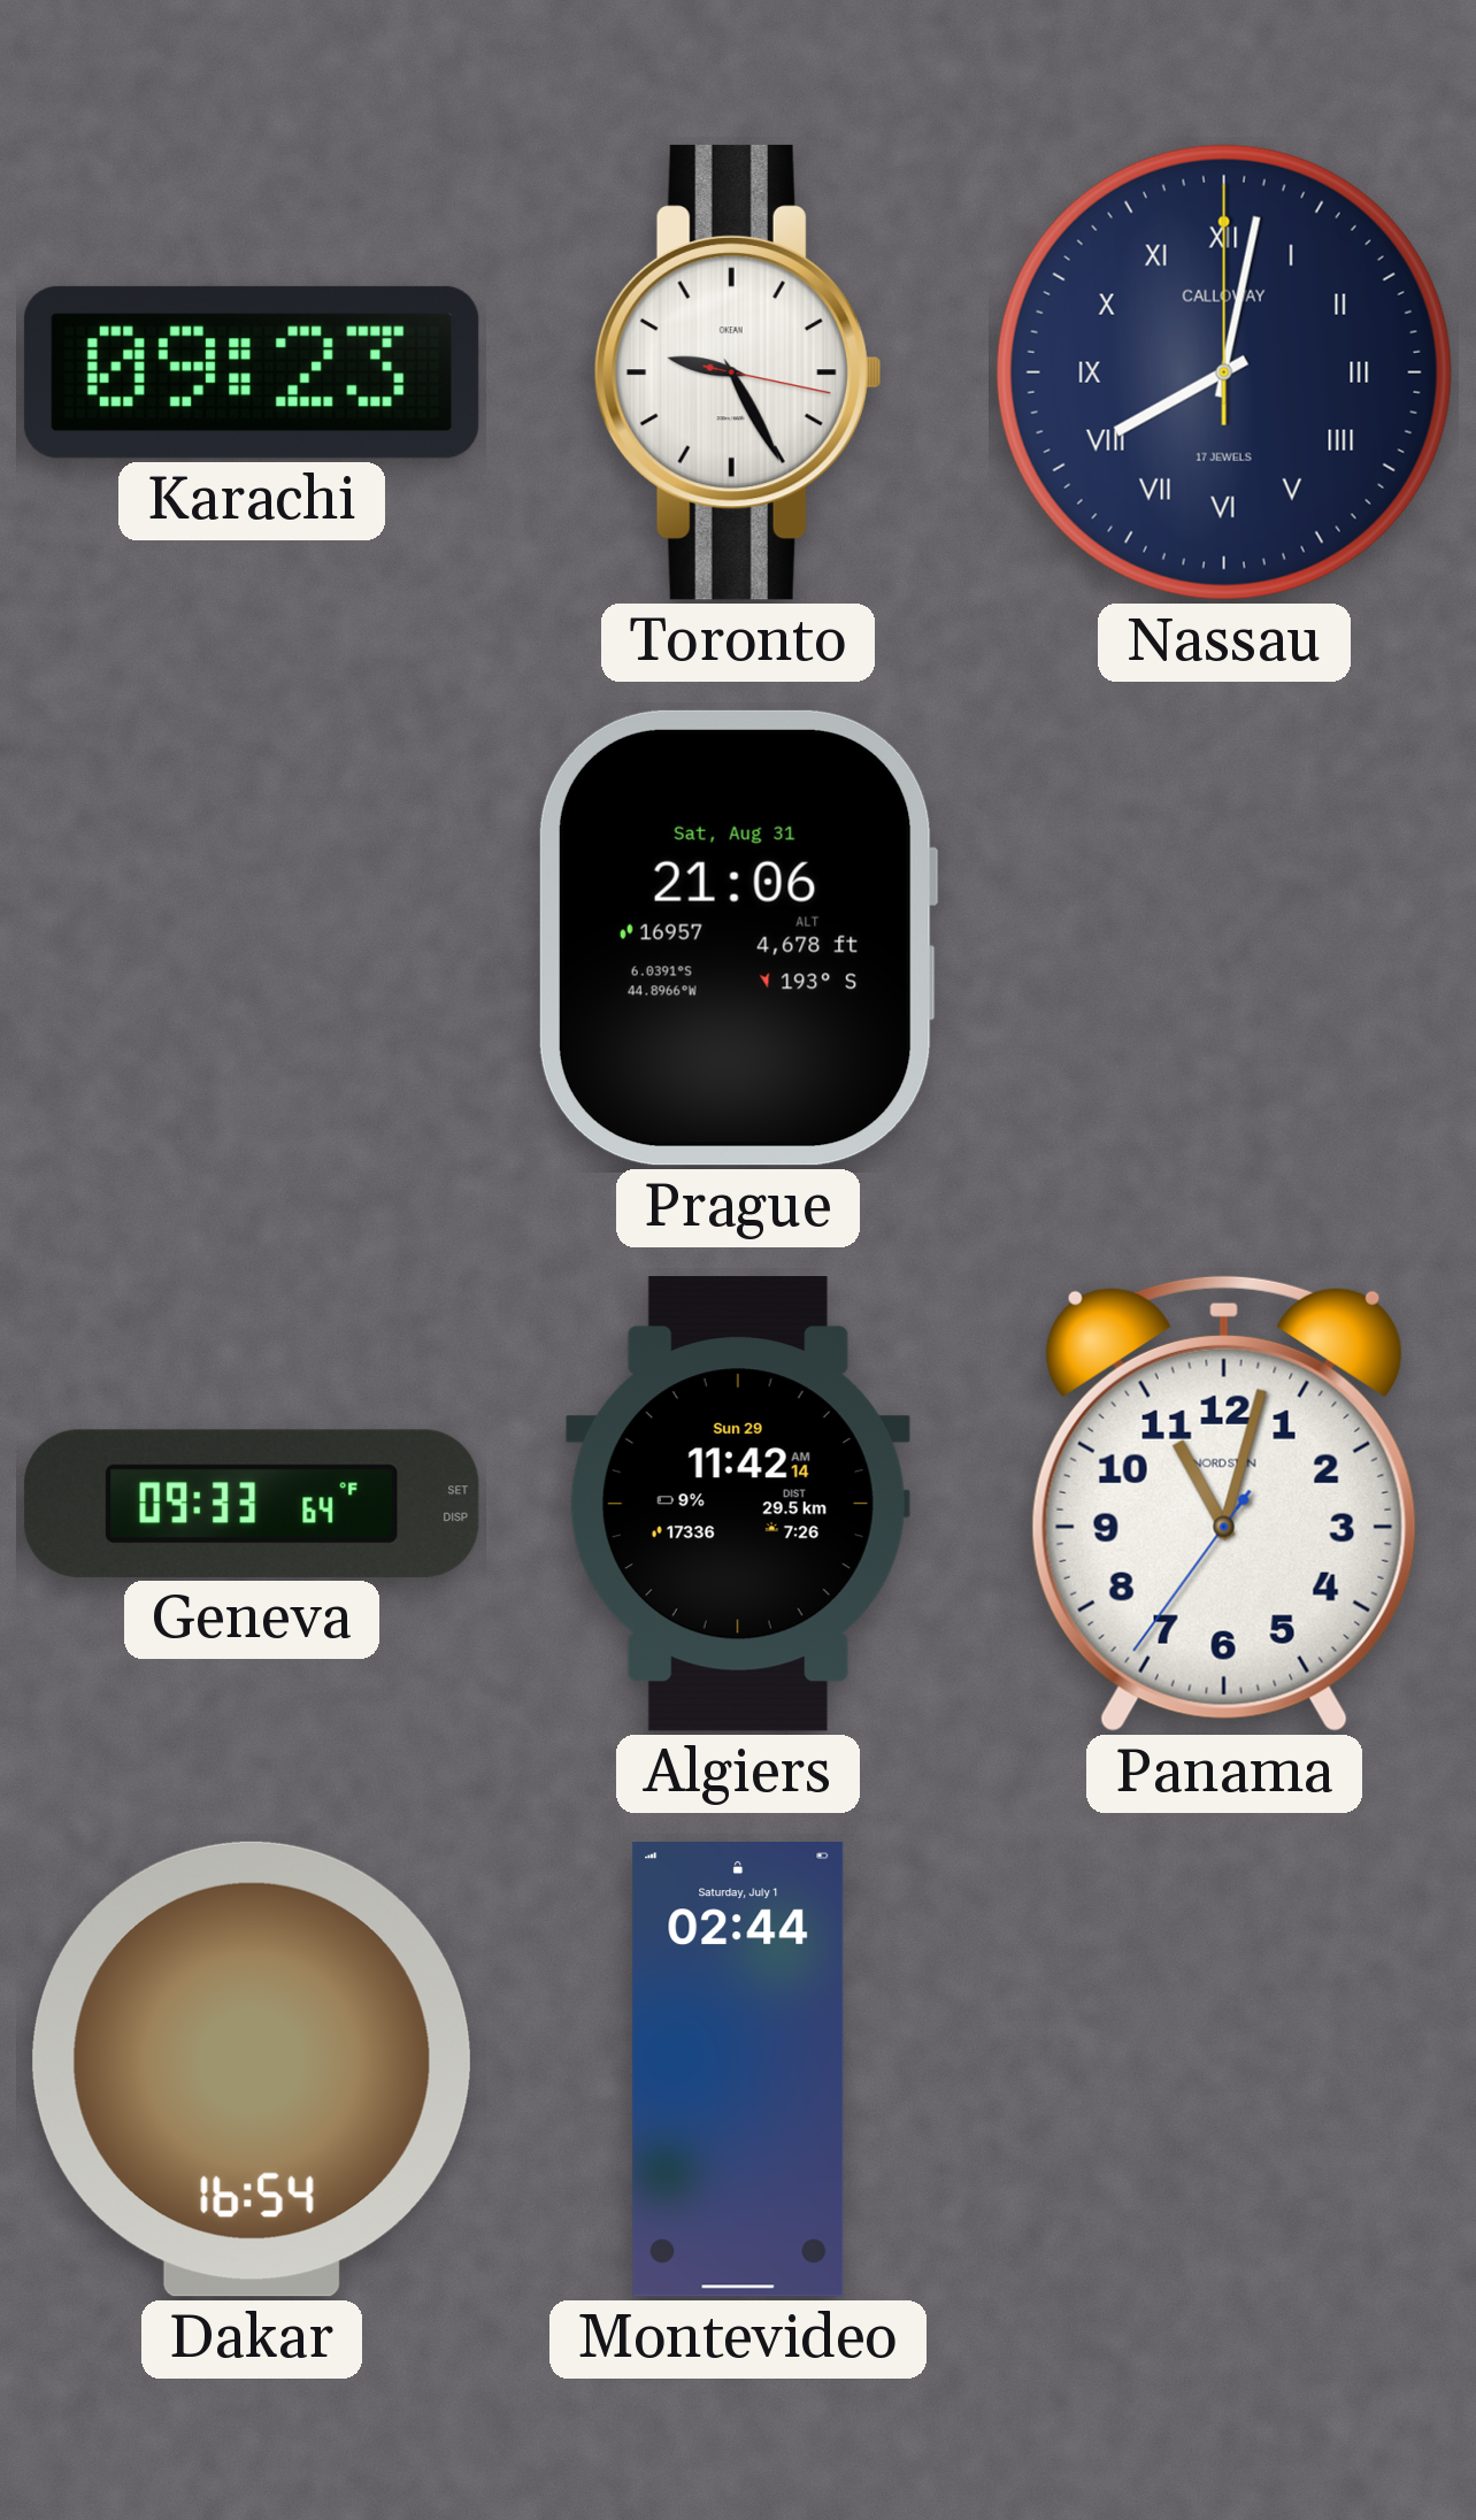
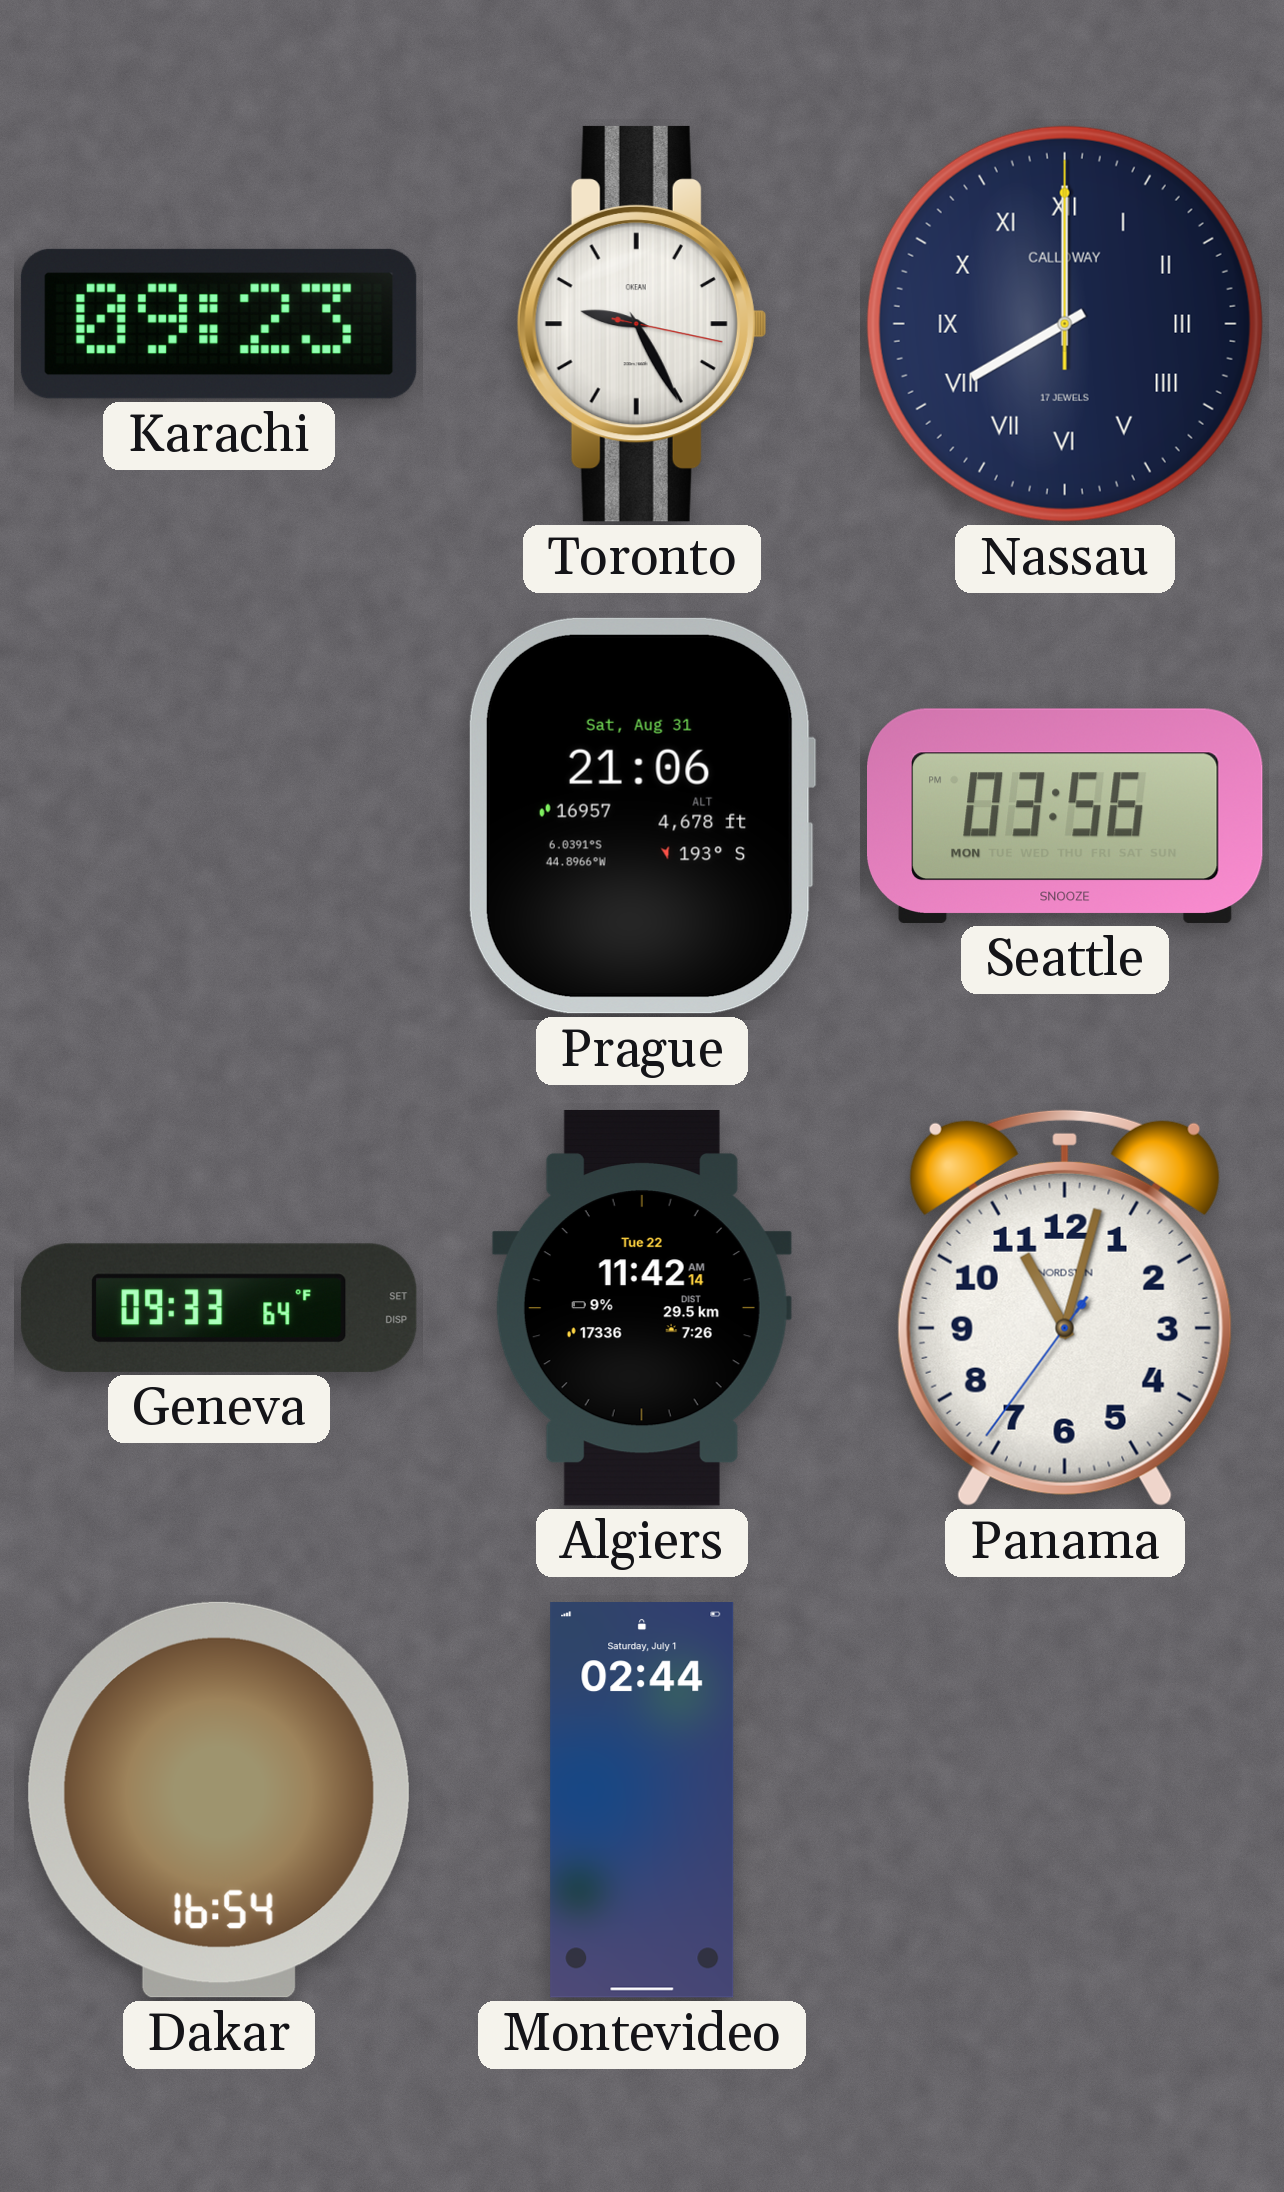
Nassau: 8:02 -> 8:00
Seattle: none -> 03:56
Algiers date: Sun 29 -> Tue 22
